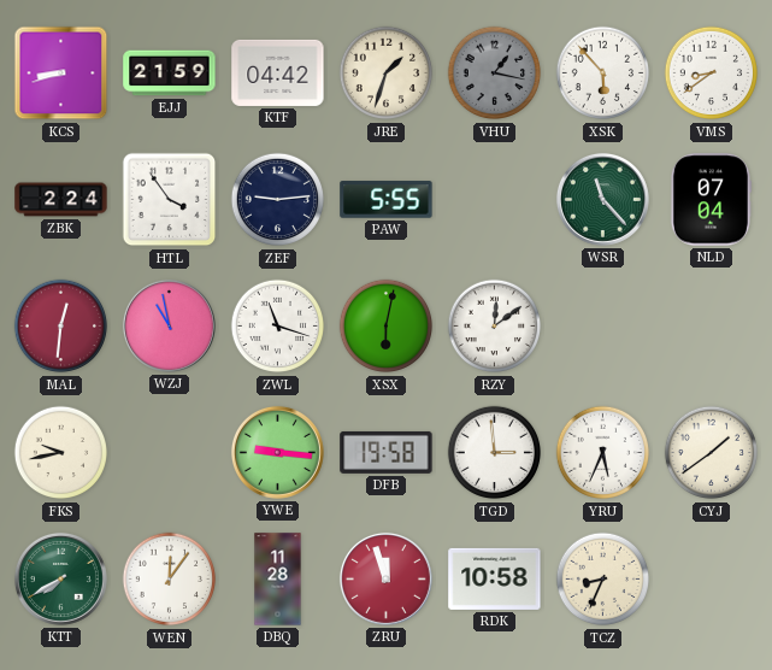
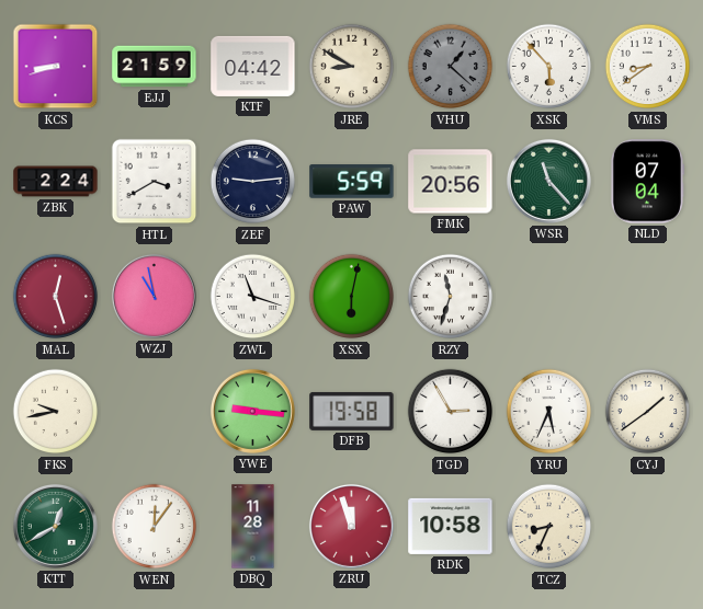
JRE: 1:33 -> 8:50
VHU: 1:17 -> 1:22
HTL: 3:54 -> 3:40
PAW: 5:55 -> 5:59
FMK: none -> 20:56
MAL: 12:31 -> 12:27
RZY: 12:09 -> 11:33
TGD: 2:59 -> 2:55
KTT: 7:40 -> 12:40
